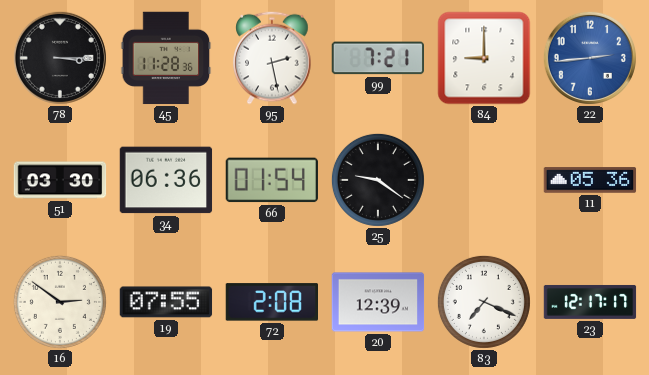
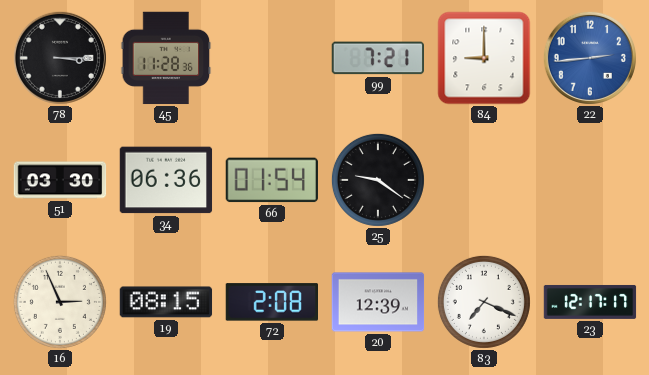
95: 2:28 -> none
11: 05:36 -> none
16: 2:51 -> 2:56
19: 07:55 -> 08:15
